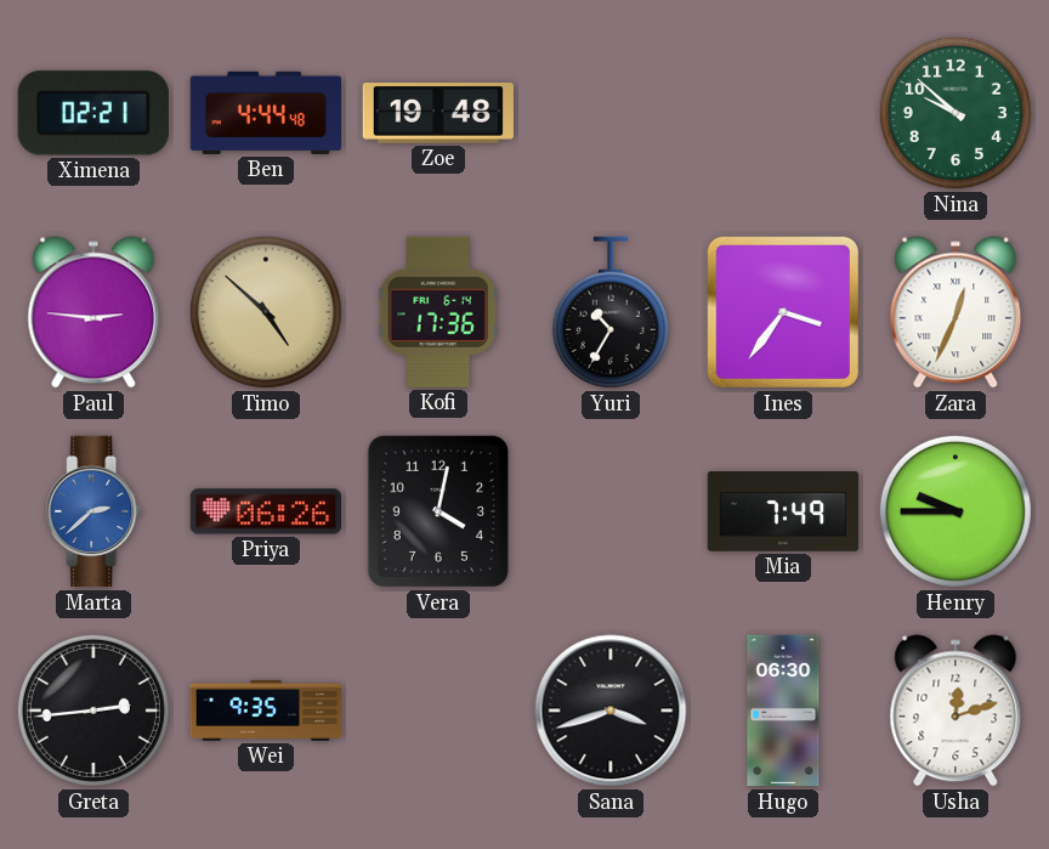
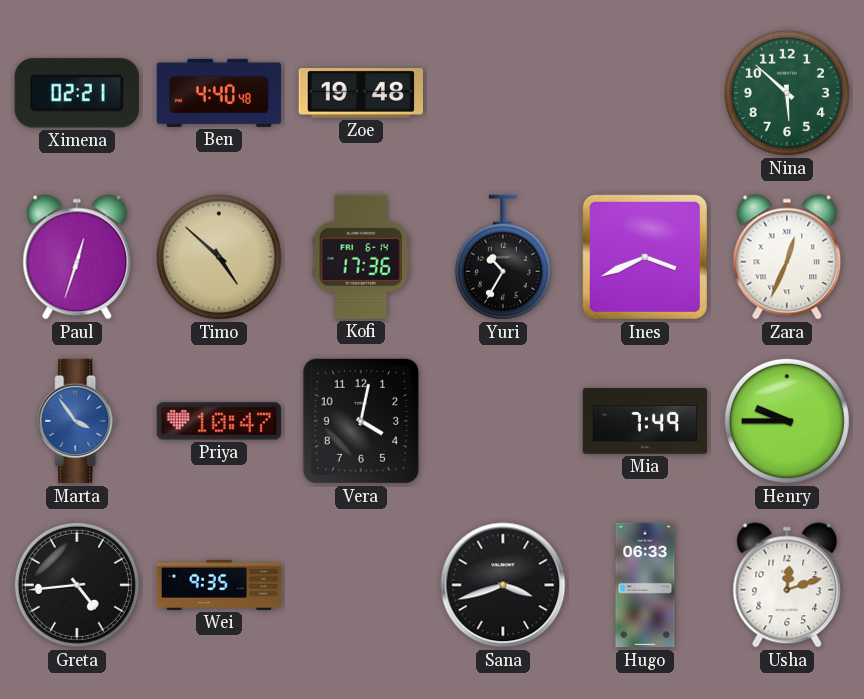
Ben: 4:44 -> 4:40
Nina: 9:52 -> 5:52
Paul: 2:46 -> 12:33
Ines: 3:36 -> 3:41
Marta: 2:38 -> 3:54
Priya: 06:26 -> 10:47
Greta: 2:44 -> 4:44
Hugo: 06:30 -> 06:33
